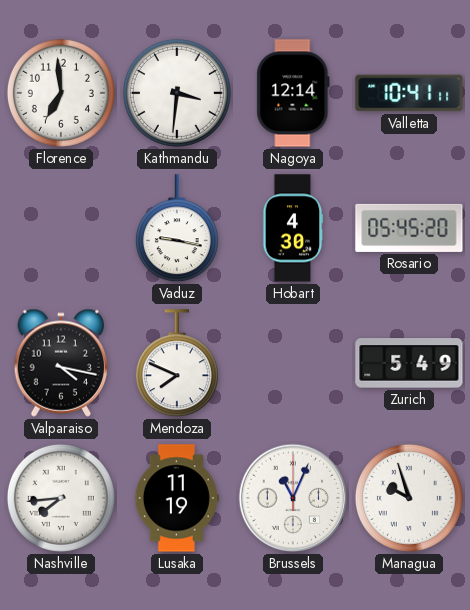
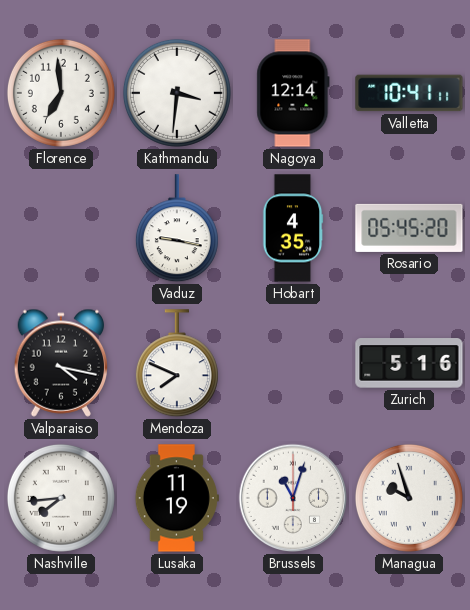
Hobart: 4:30 -> 4:35
Zurich: 5:49 -> 5:16
Brussels: 11:04 -> 11:03
